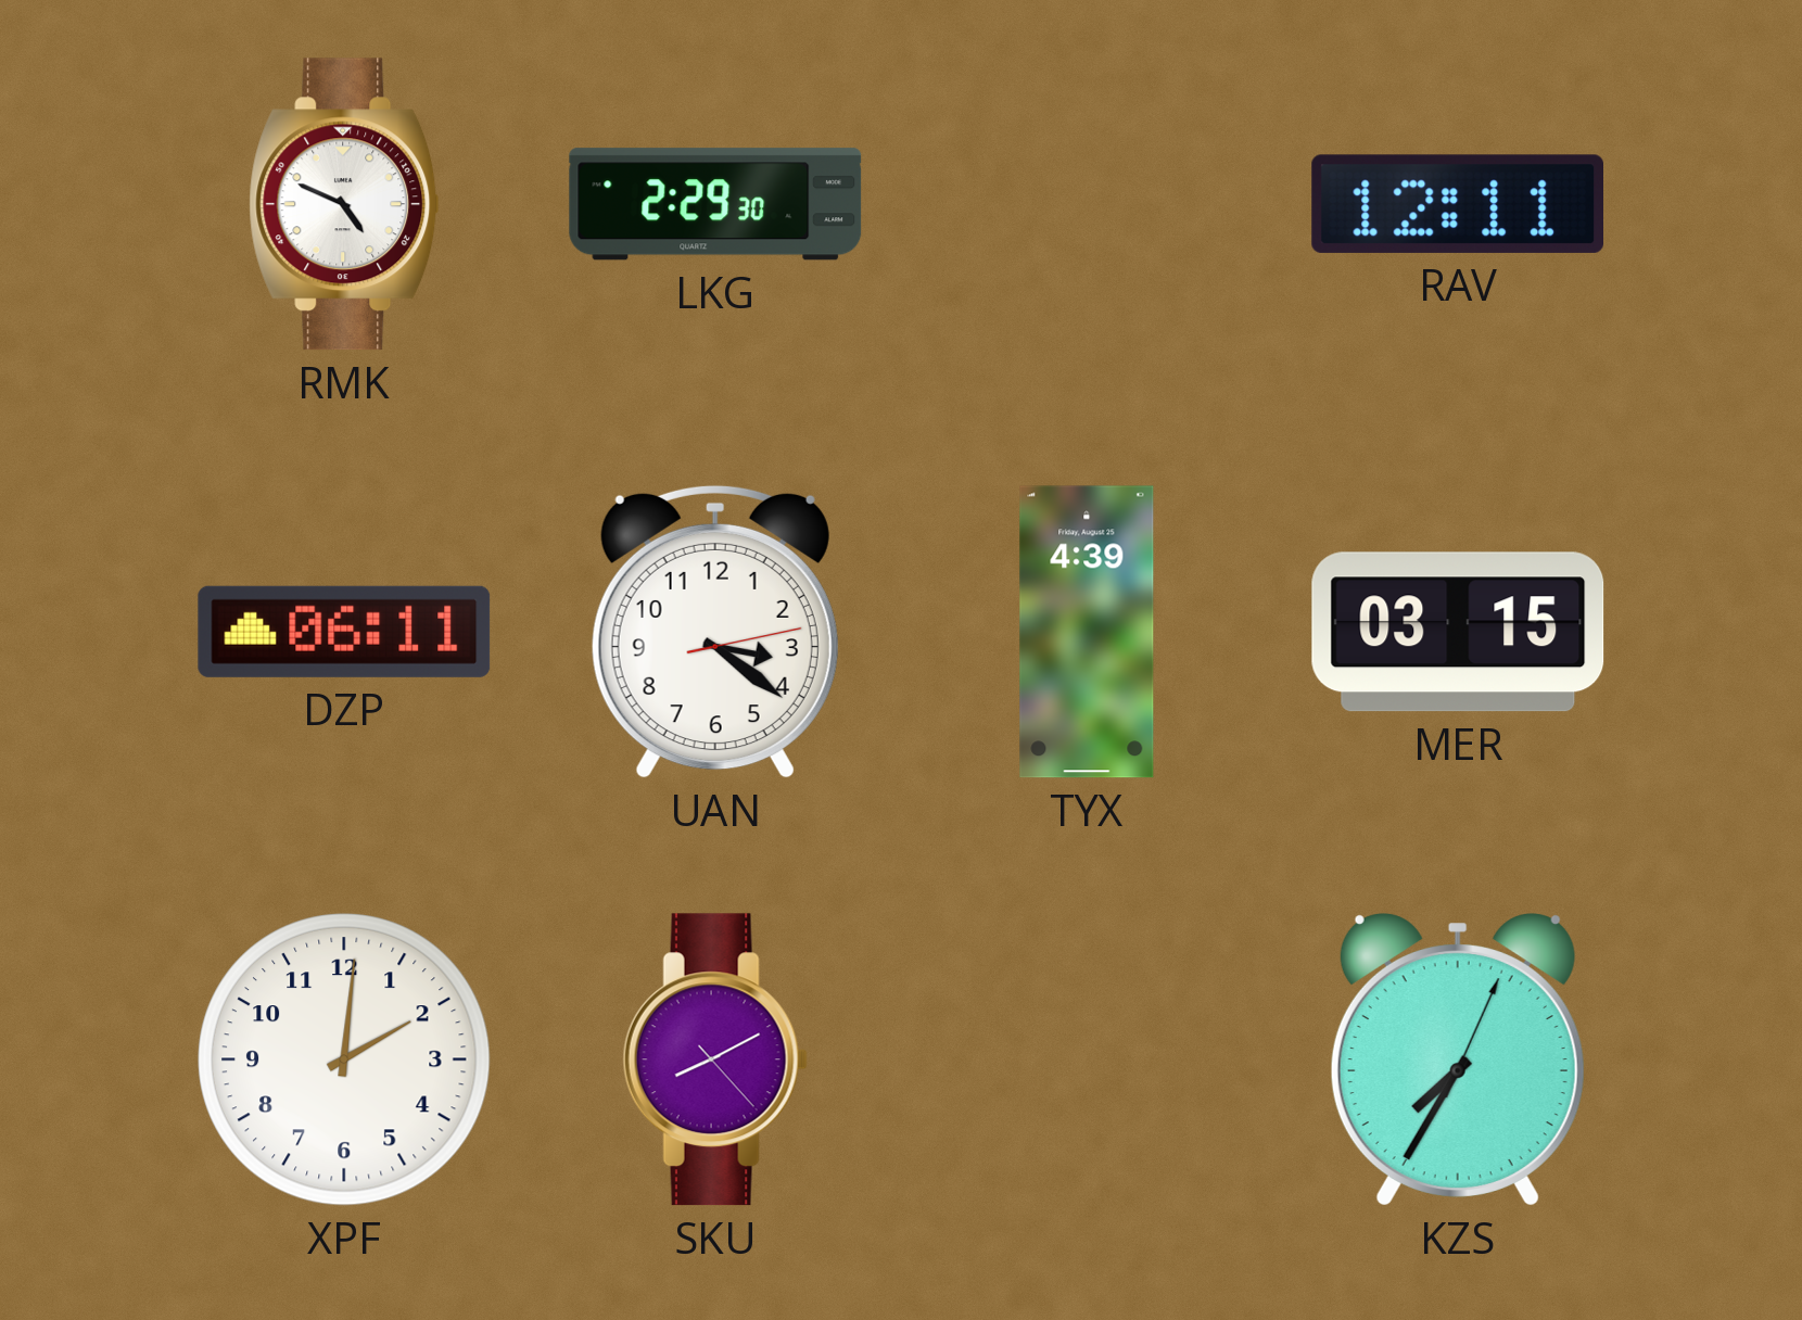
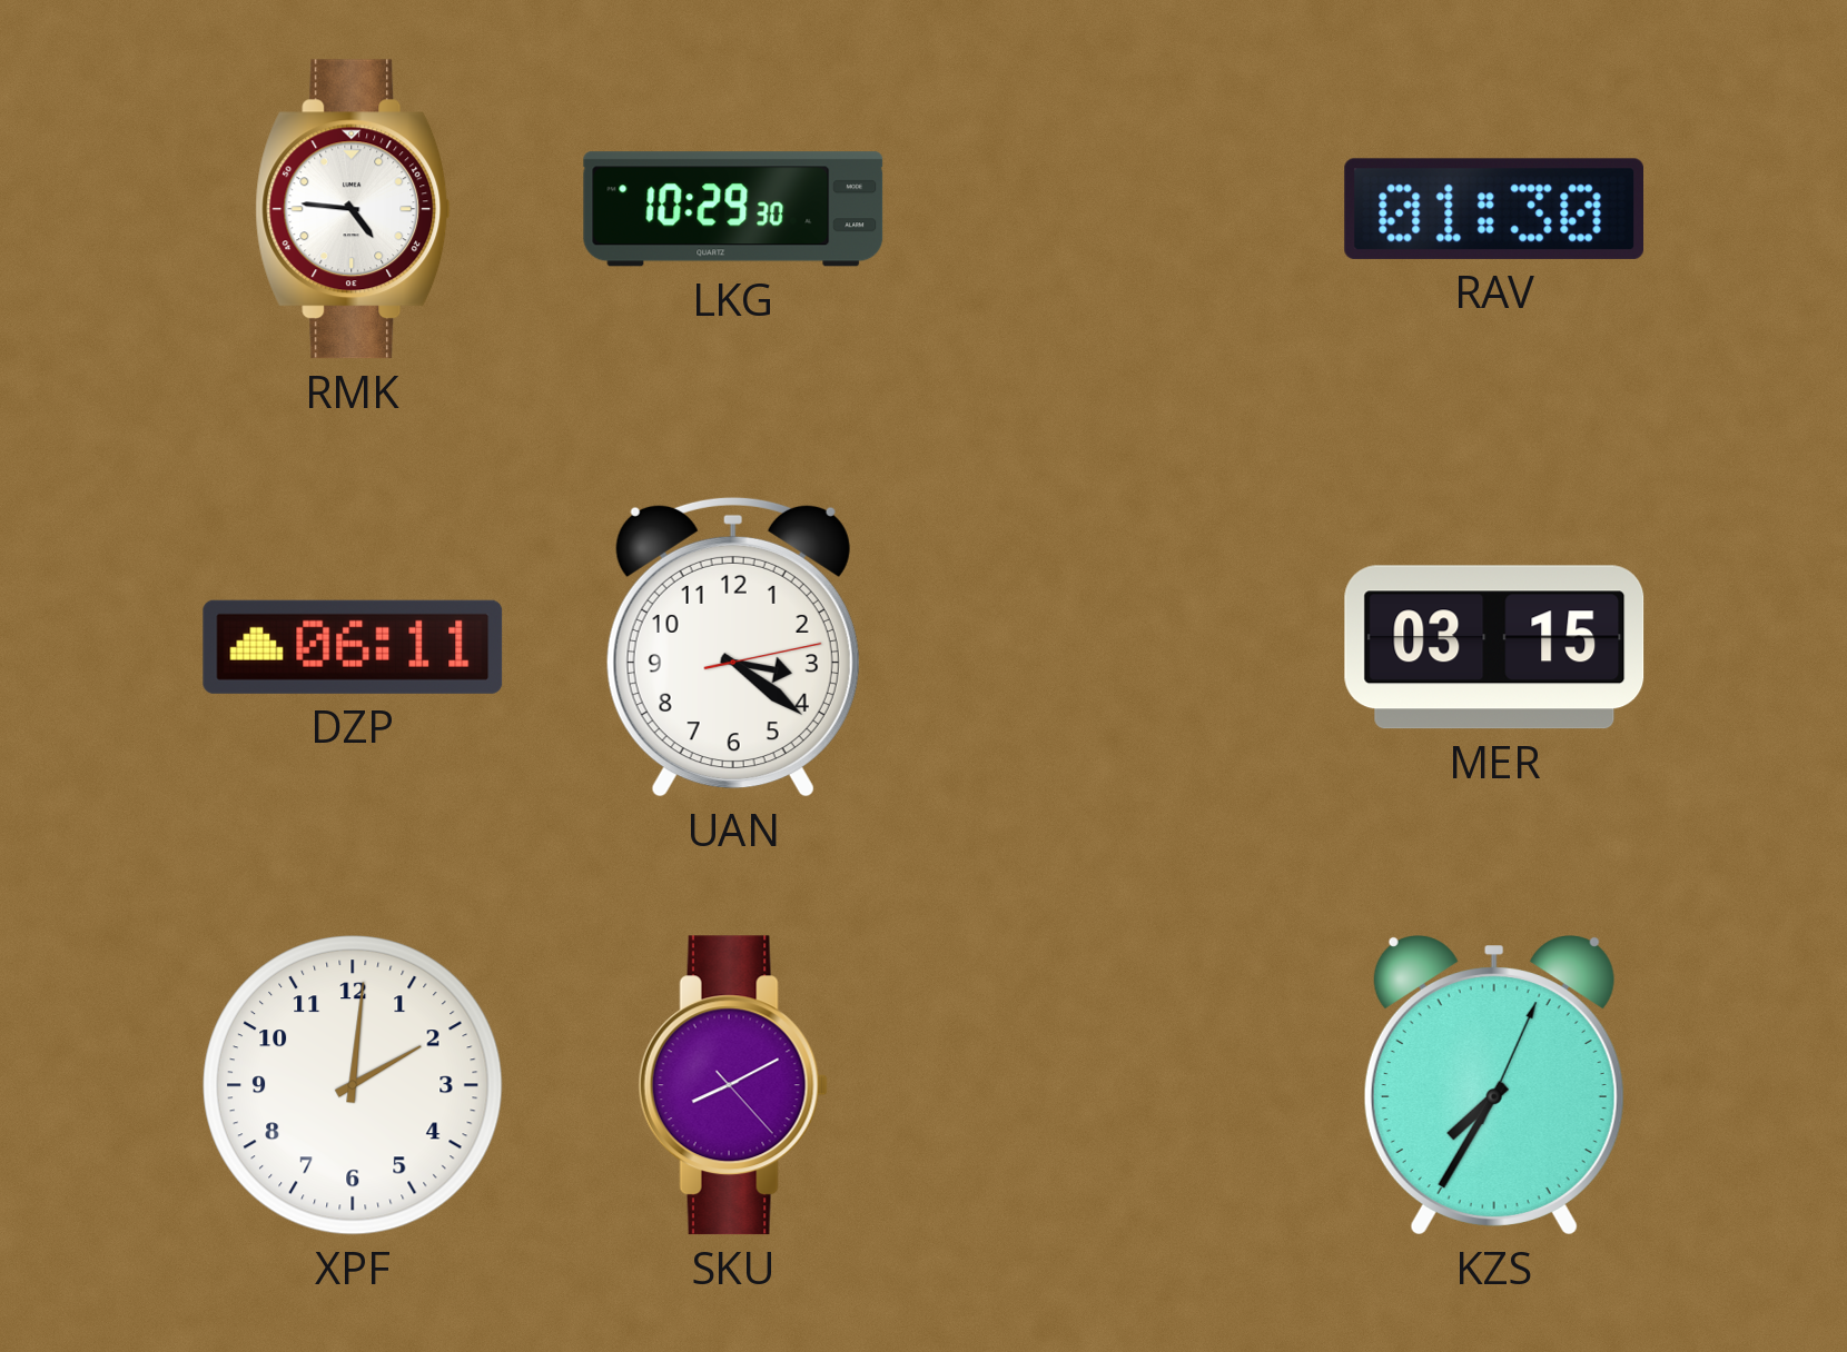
RMK: 4:49 -> 4:46
LKG: 2:29 -> 10:29
RAV: 12:11 -> 01:30
TYX: 4:39 -> none
